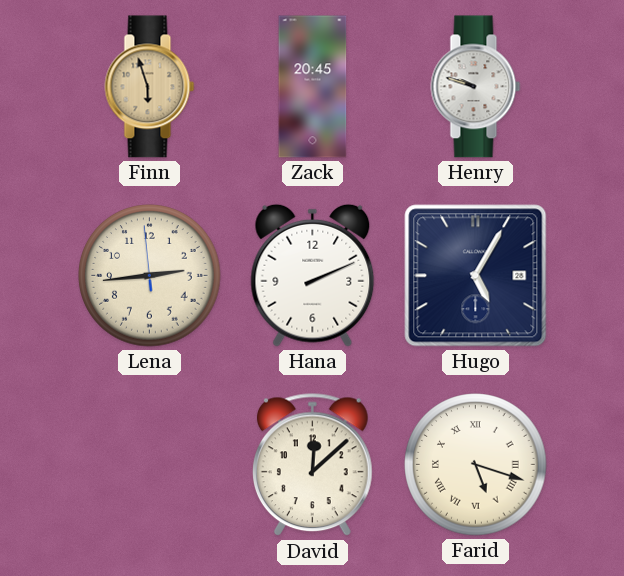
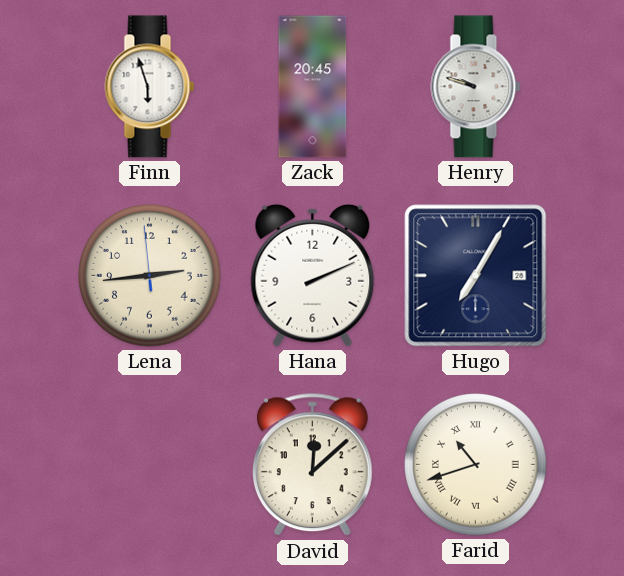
Finn dial: champagne -> white
Hugo: 5:05 -> 7:05
Farid: 5:18 -> 10:42
